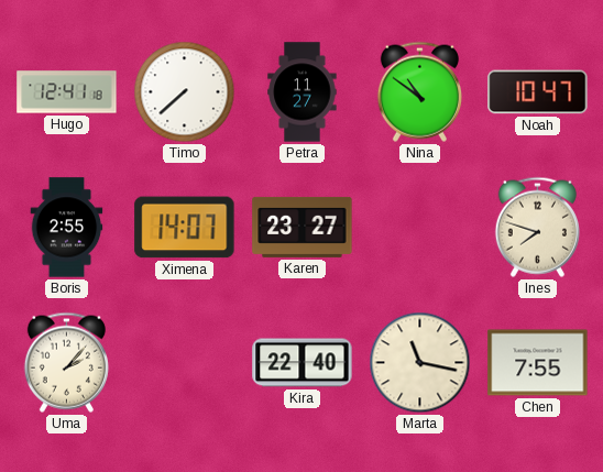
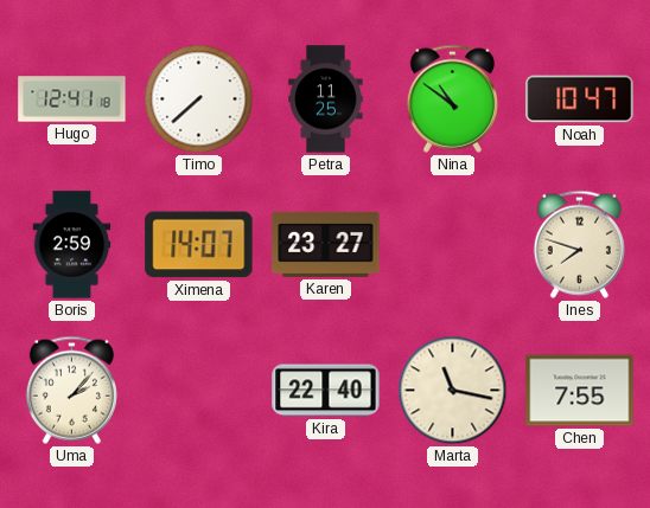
Petra: 11:27 -> 11:25
Boris: 2:55 -> 2:59
